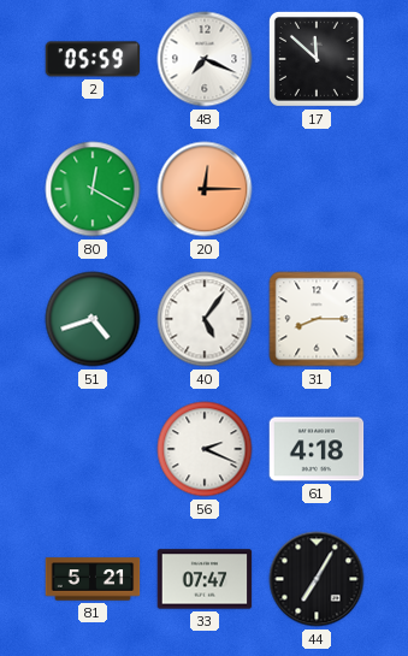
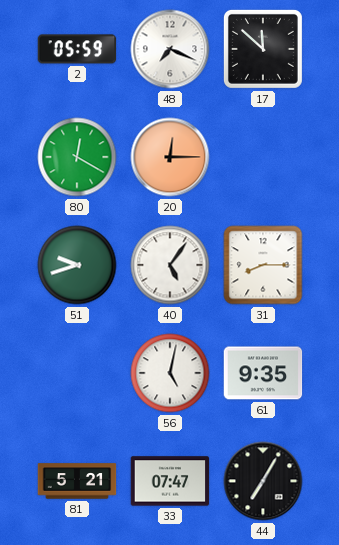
51: 4:42 -> 9:42
56: 2:19 -> 5:02
61: 4:18 -> 9:35
